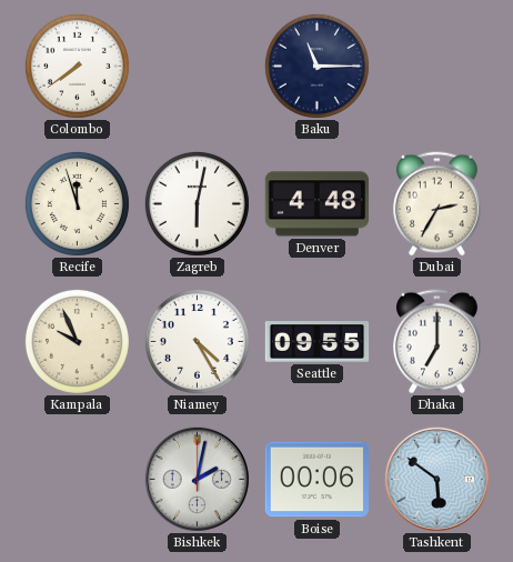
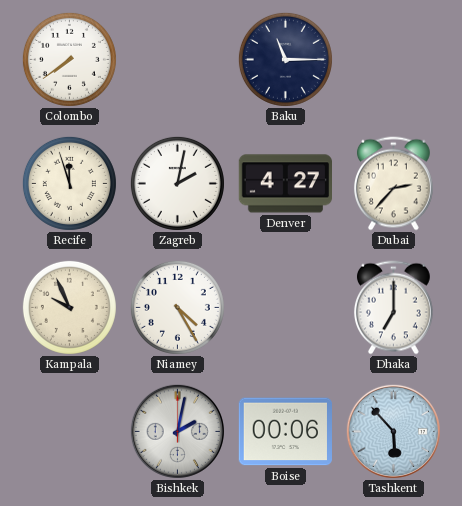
Zagreb: 6:02 -> 2:02
Denver: 4:48 -> 4:27
Dubai: 2:35 -> 2:37
Seattle: 09:55 -> none
Tashkent: 5:51 -> 5:53
